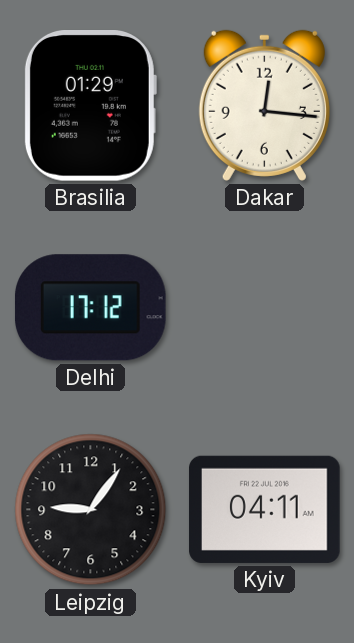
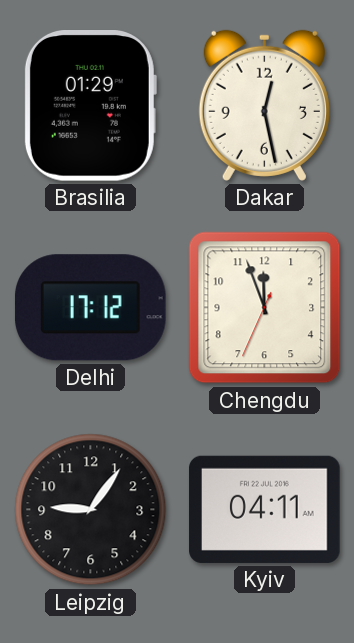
Dakar: 12:16 -> 12:28
Chengdu: none -> 11:56
